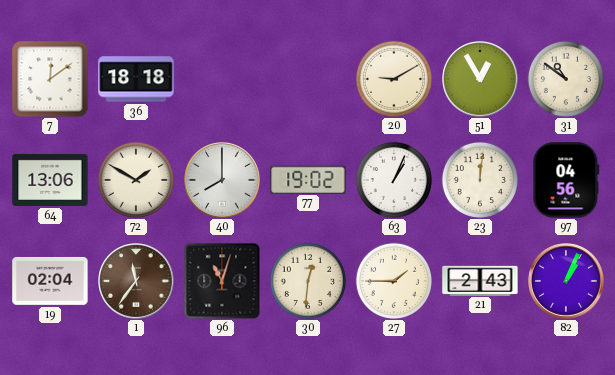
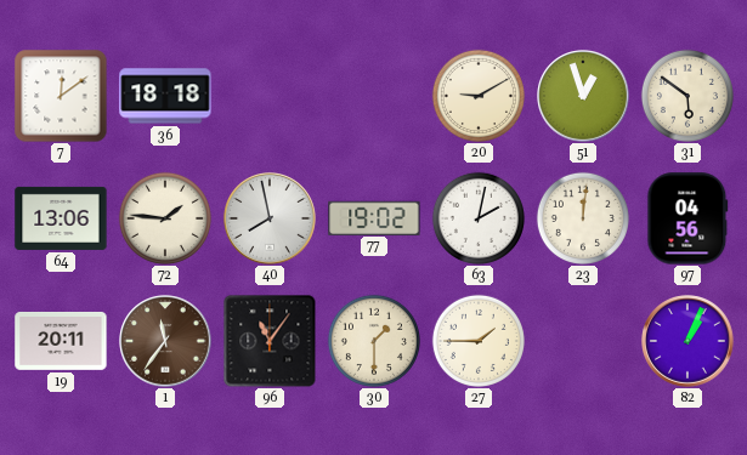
51: 12:55 -> 12:57
31: 10:51 -> 5:51
72: 1:50 -> 1:46
40: 8:00 -> 7:58
63: 1:04 -> 2:02
19: 02:04 -> 20:11
96: 11:03 -> 11:06
30: 12:31 -> 1:30
21: 2:43 -> none
